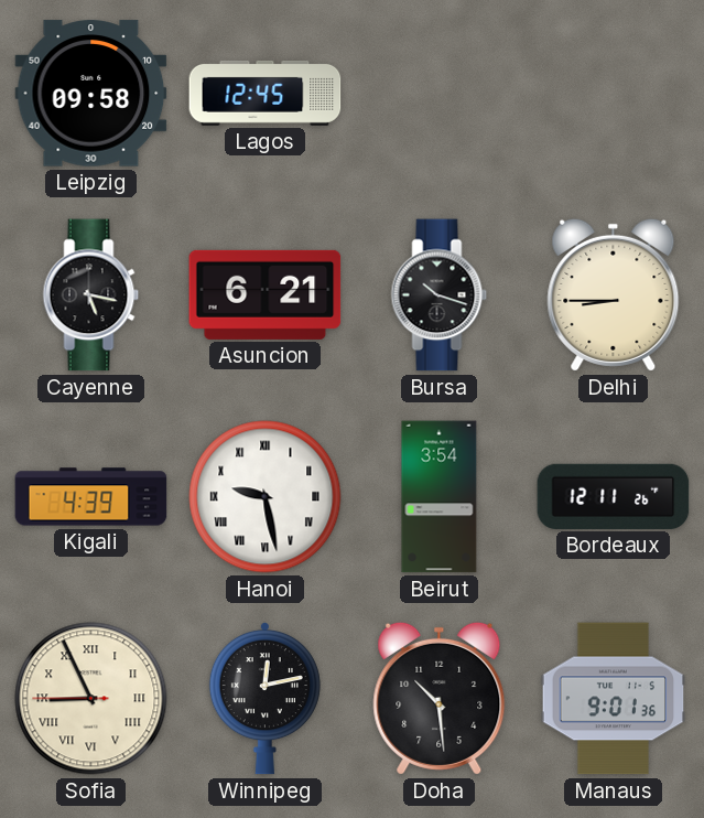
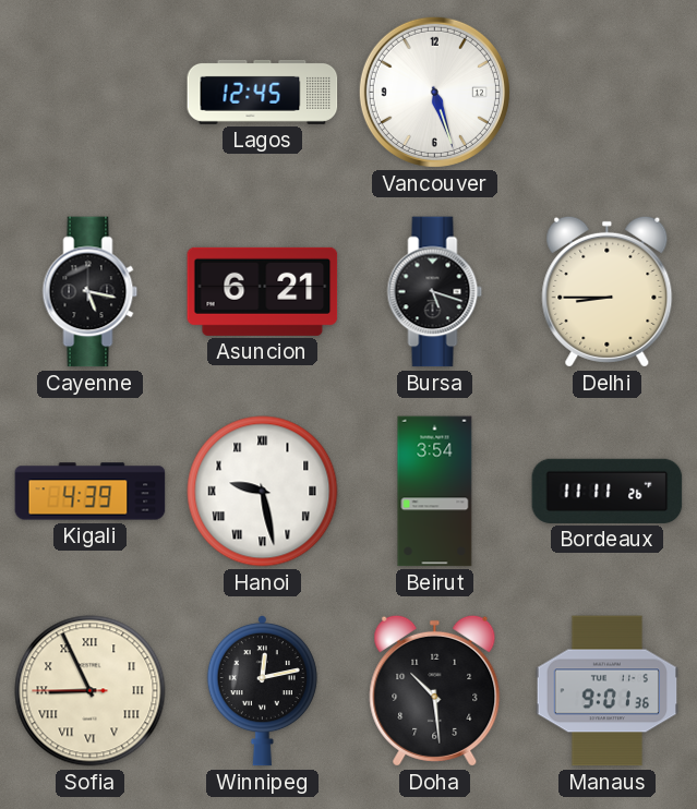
Leipzig: 09:58 -> none
Vancouver: none -> 5:27
Bursa: 10:18 -> 5:18
Bordeaux: 12:11 -> 11:11
